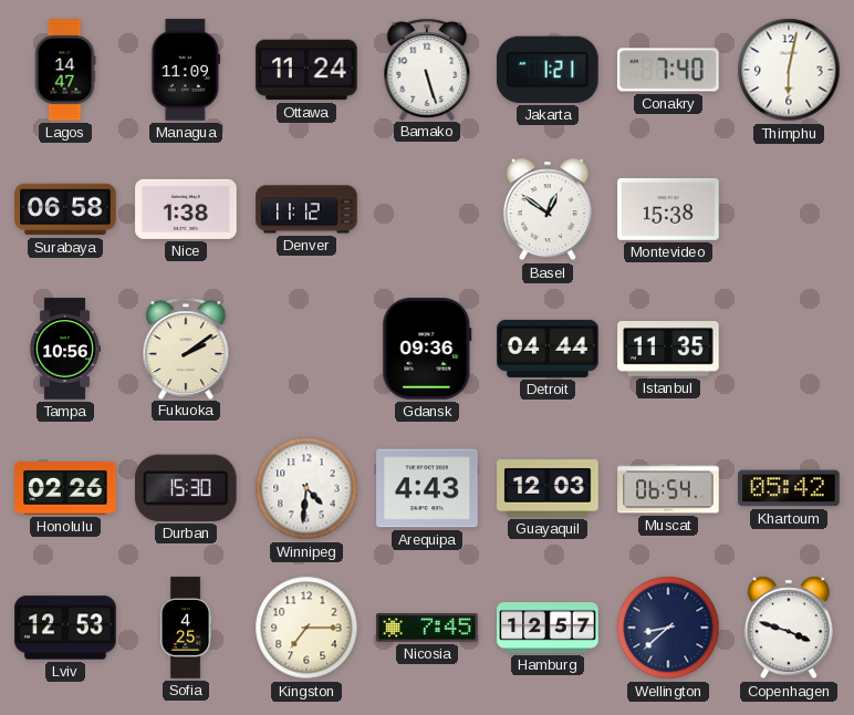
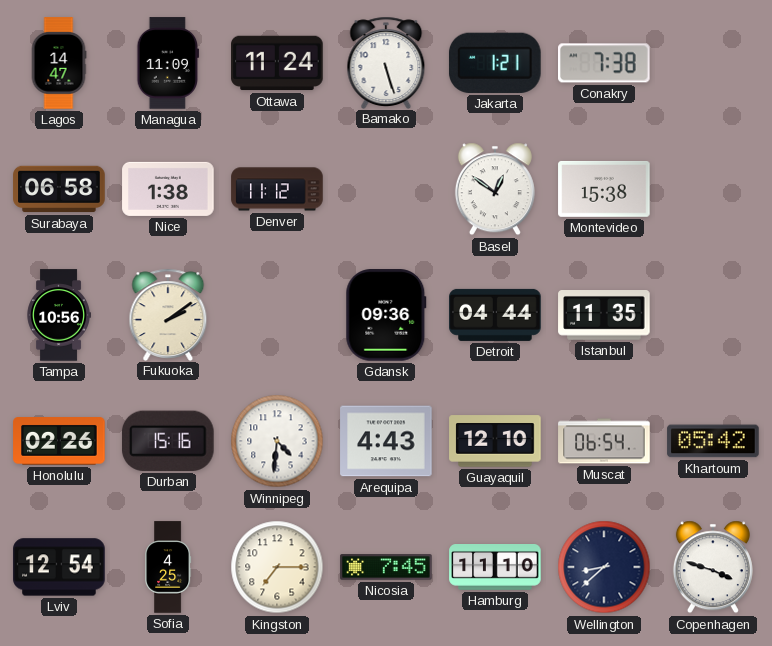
Conakry: 7:40 -> 7:38
Thimphu: 6:02 -> none
Durban: 15:30 -> 15:16
Guayaquil: 12:03 -> 12:10
Lviv: 12:53 -> 12:54
Hamburg: 12:57 -> 11:10
